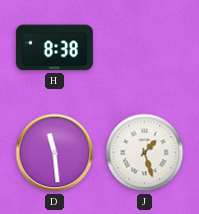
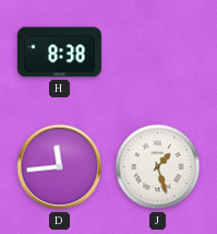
D: 11:29 -> 11:44
